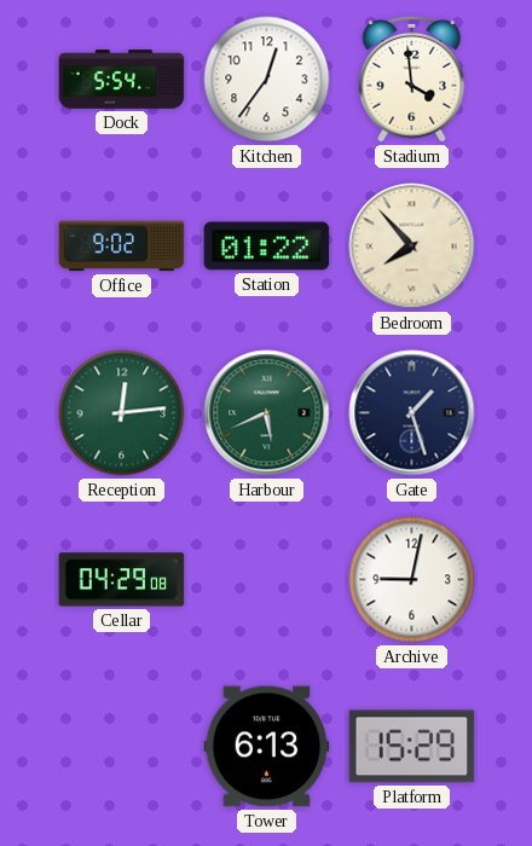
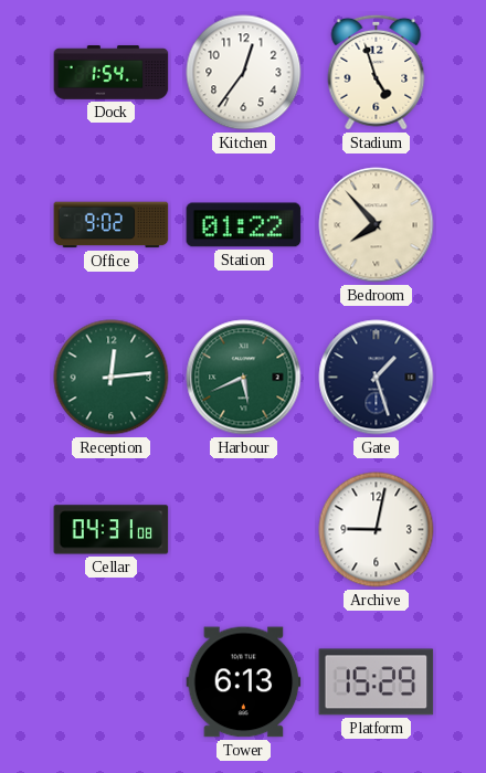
Dock: 5:54 -> 1:54
Stadium: 3:59 -> 4:57
Cellar: 04:29 -> 04:31
